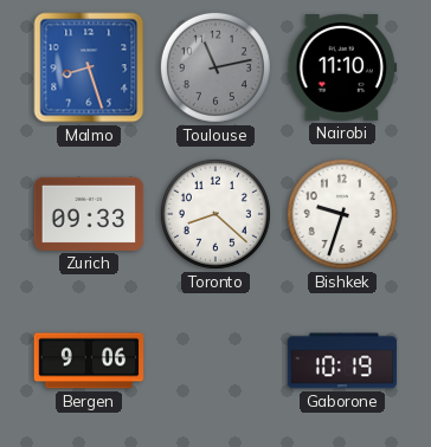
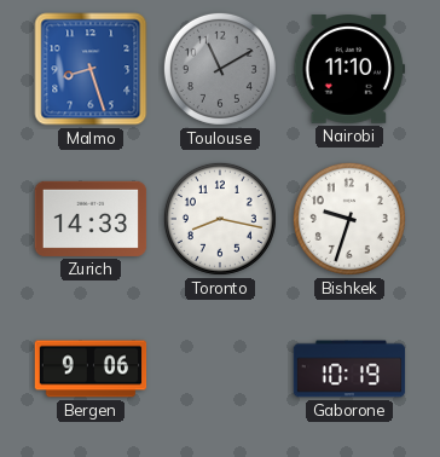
Toulouse: 11:13 -> 11:10
Zurich: 09:33 -> 14:33
Toronto: 8:22 -> 8:17
